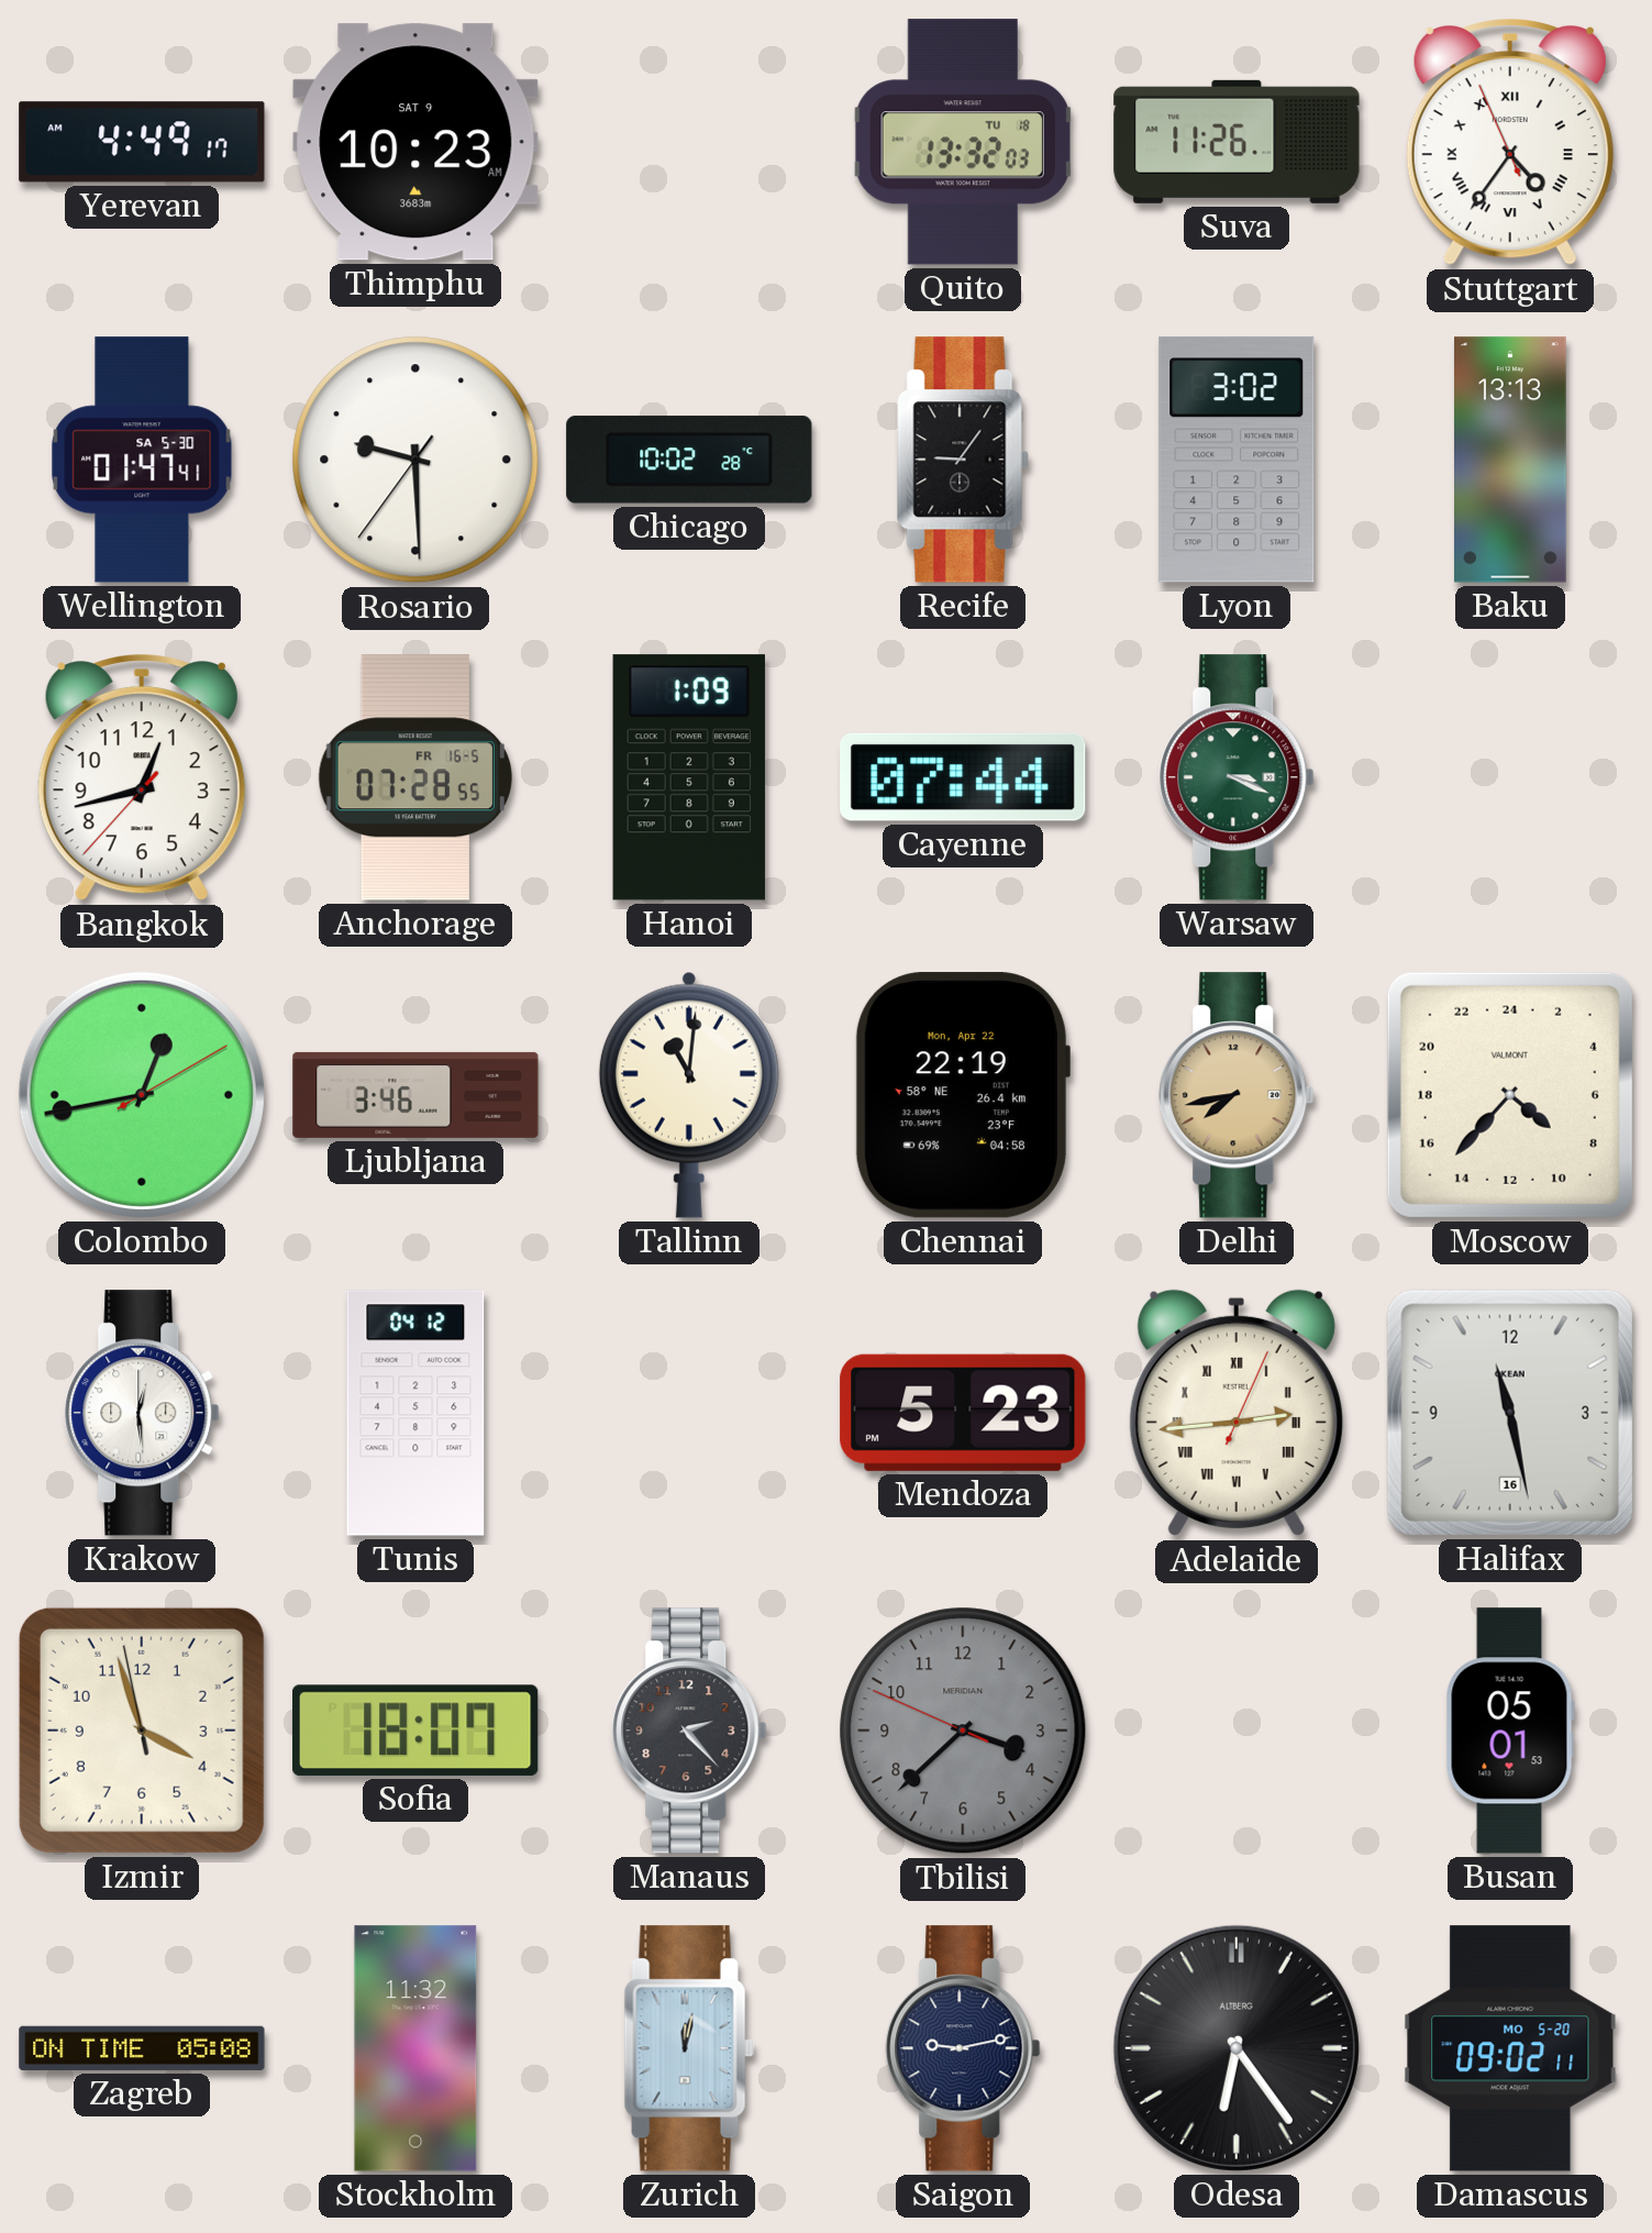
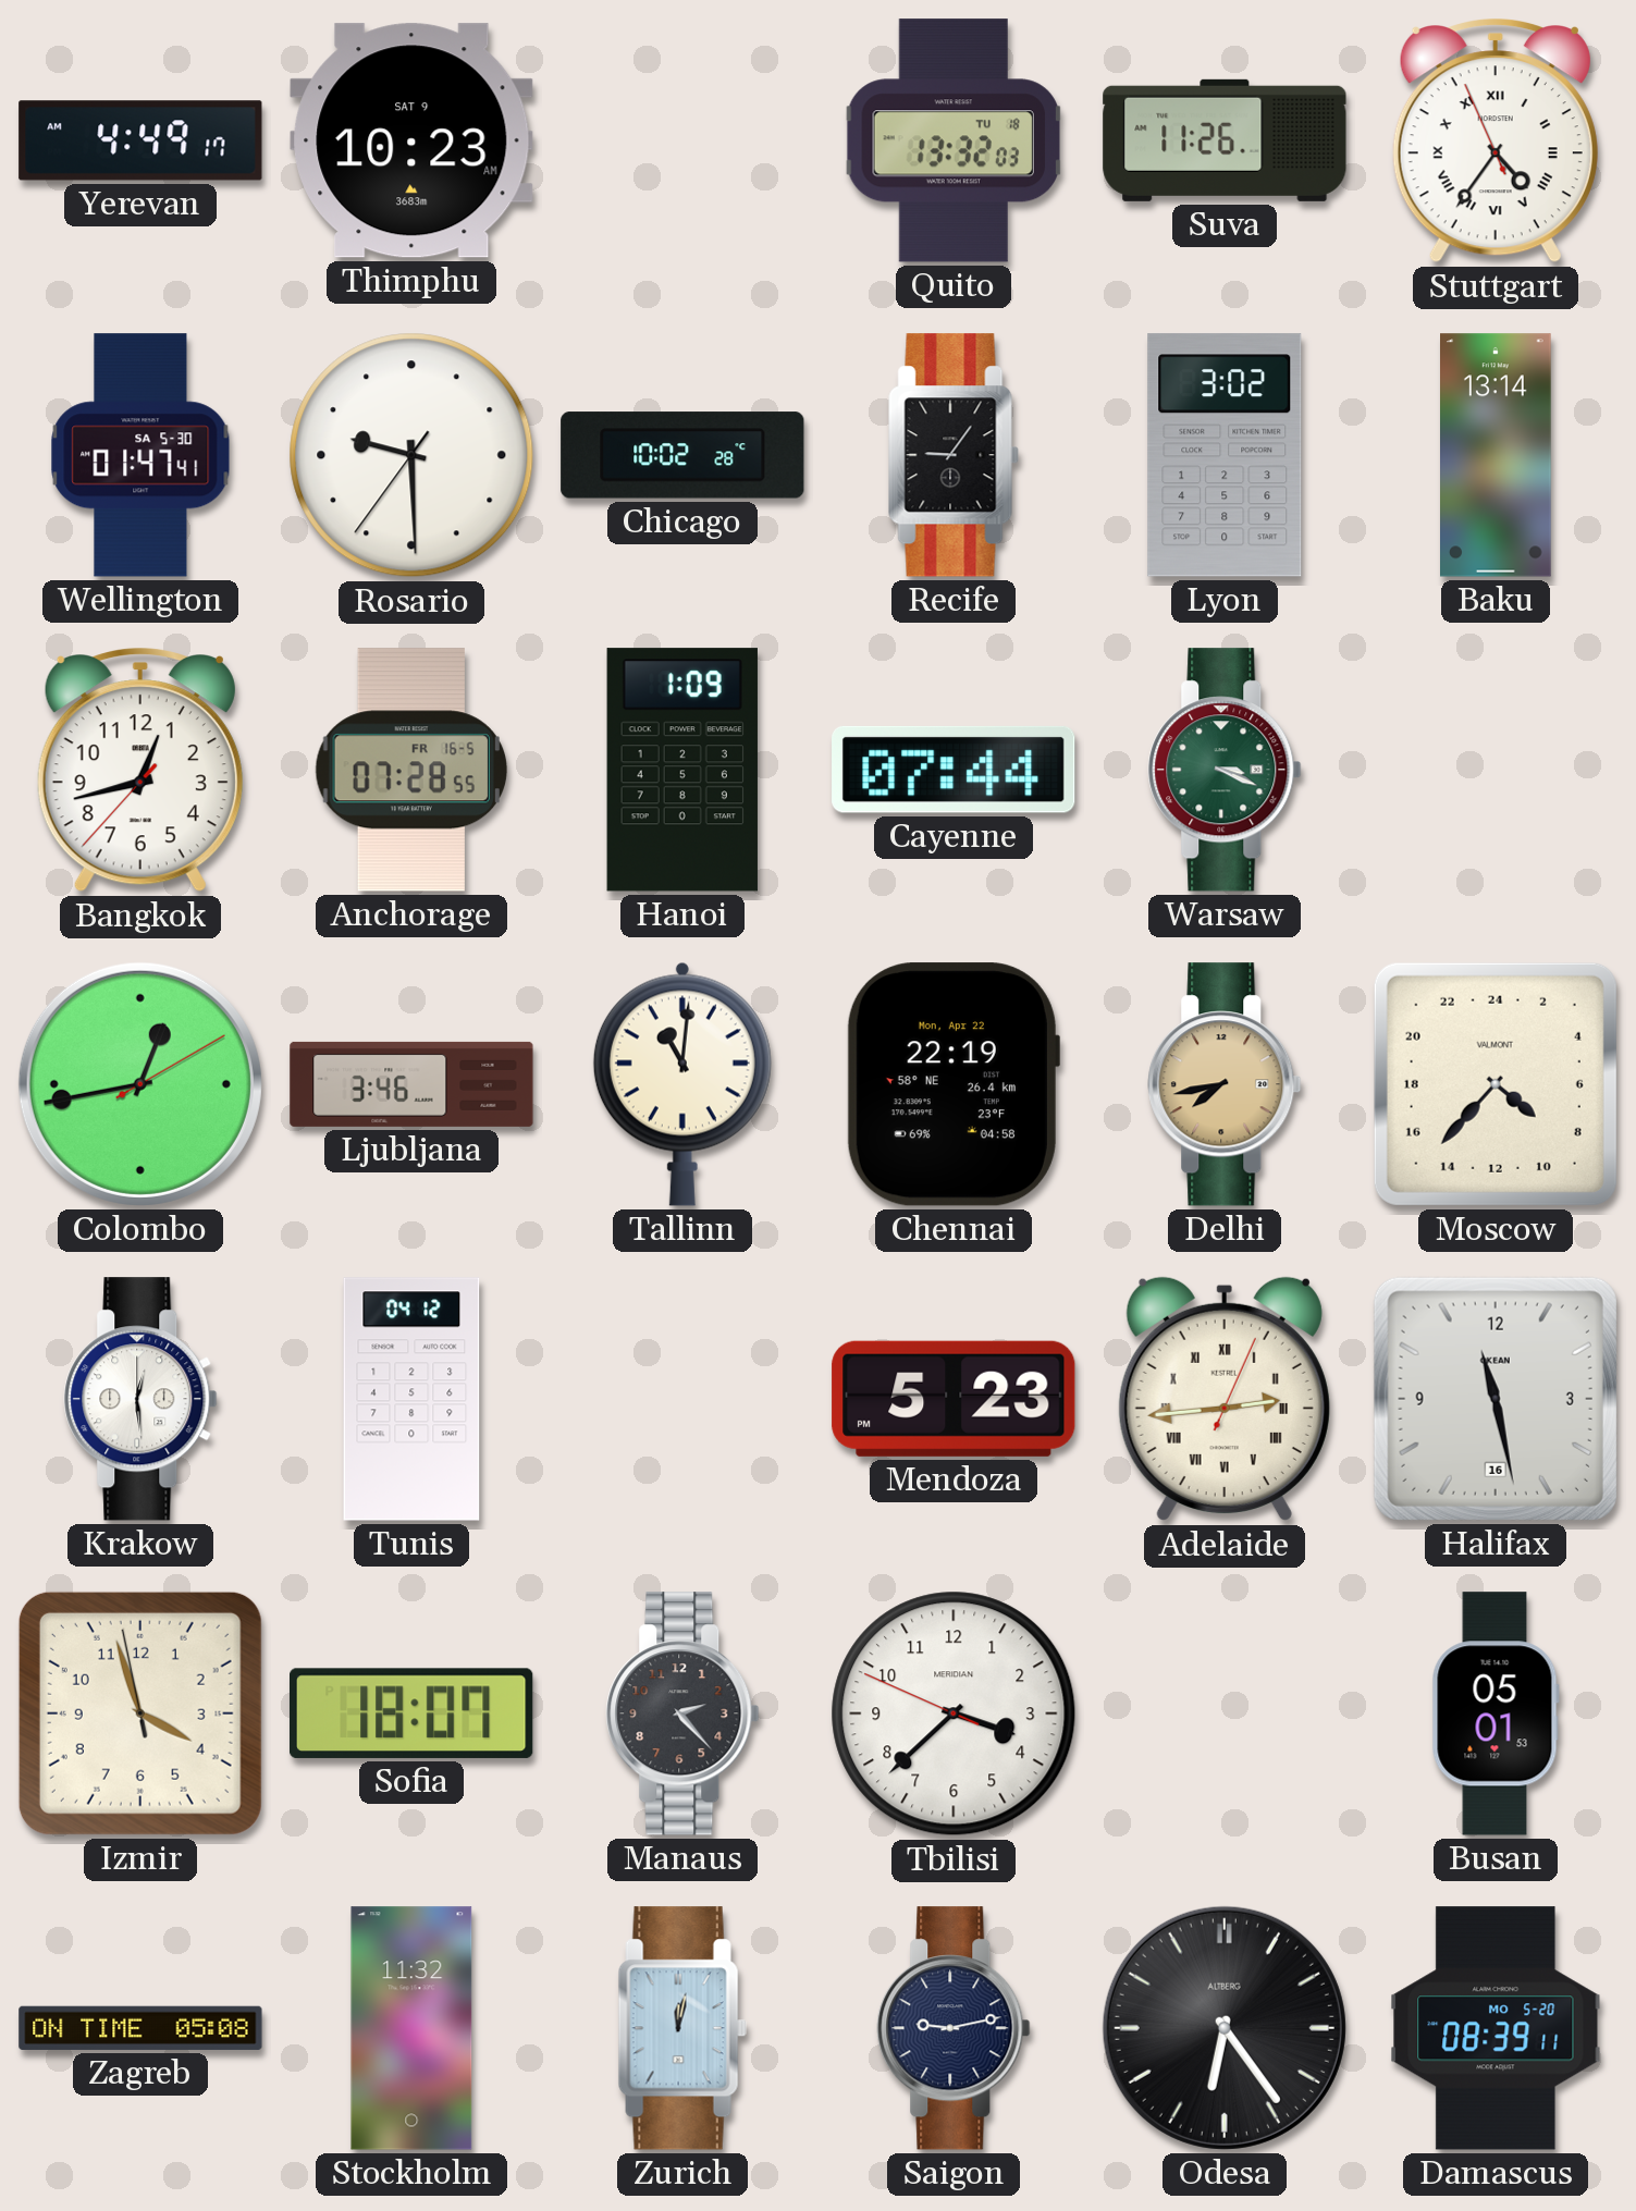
Baku: 13:13 -> 13:14
Tbilisi dial: grey -> white
Damascus: 09:02 -> 08:39
